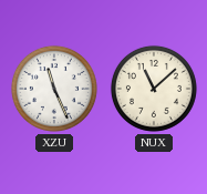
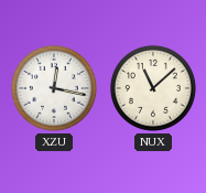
XZU: 11:26 -> 12:17
